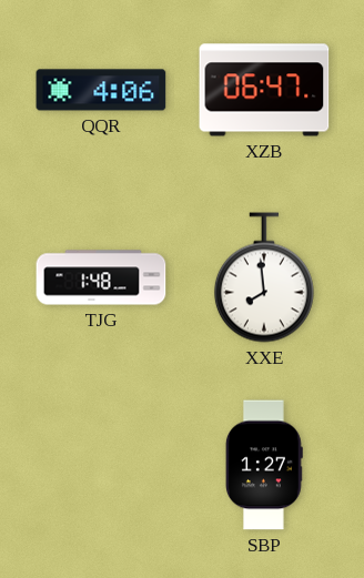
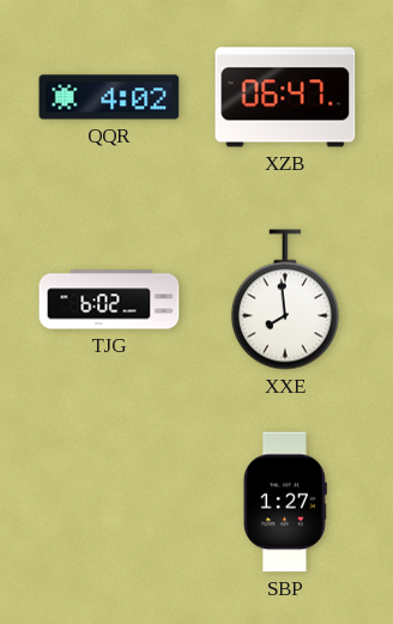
QQR: 4:06 -> 4:02
TJG: 1:48 -> 6:02
